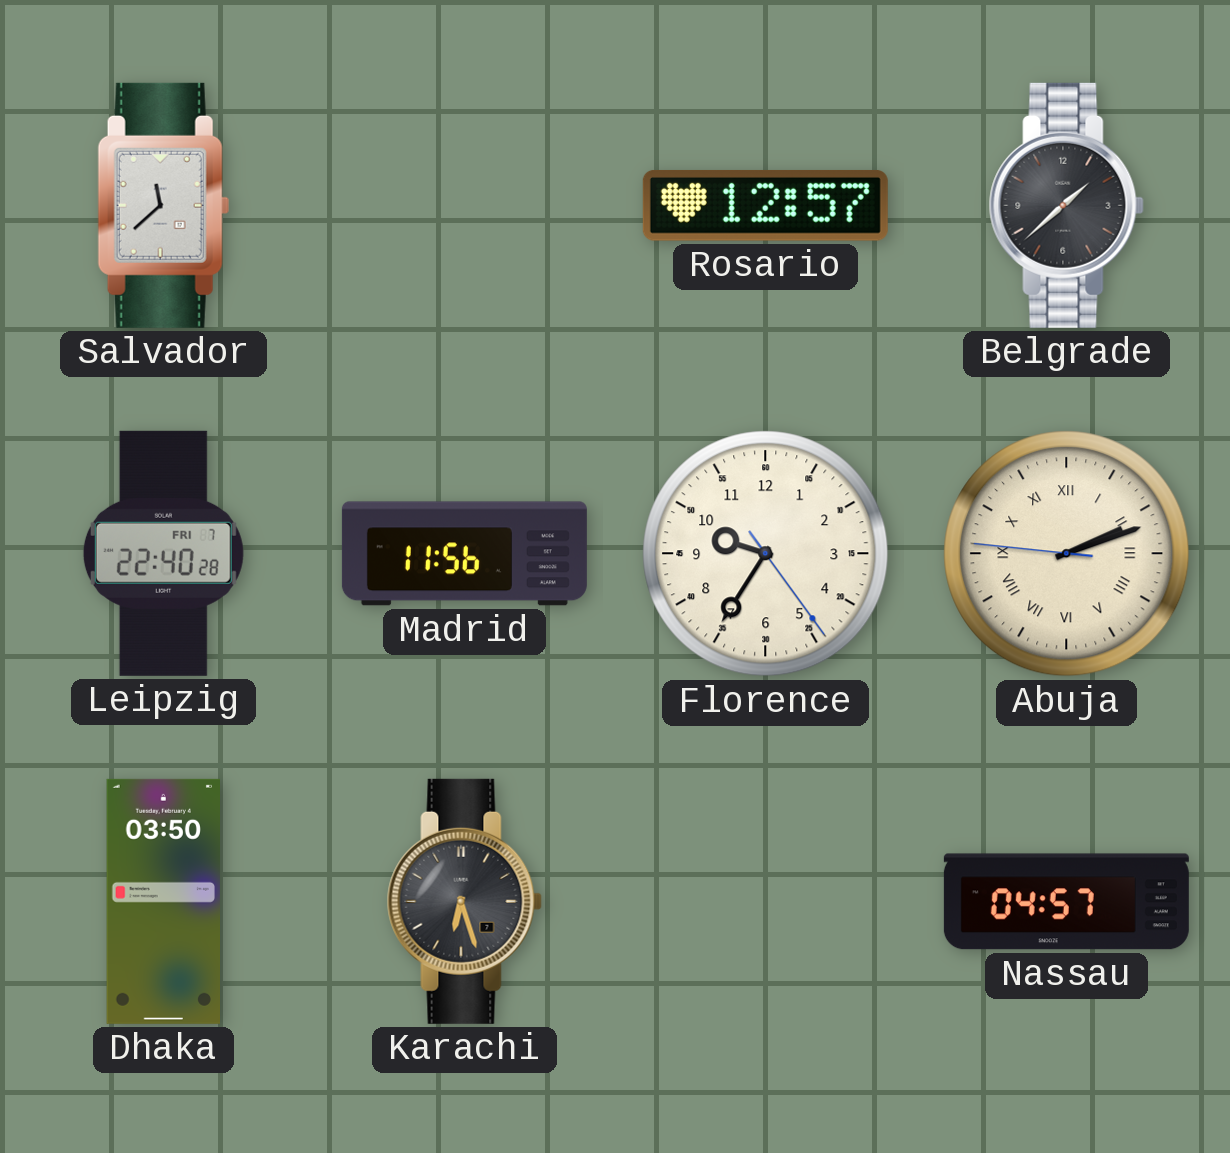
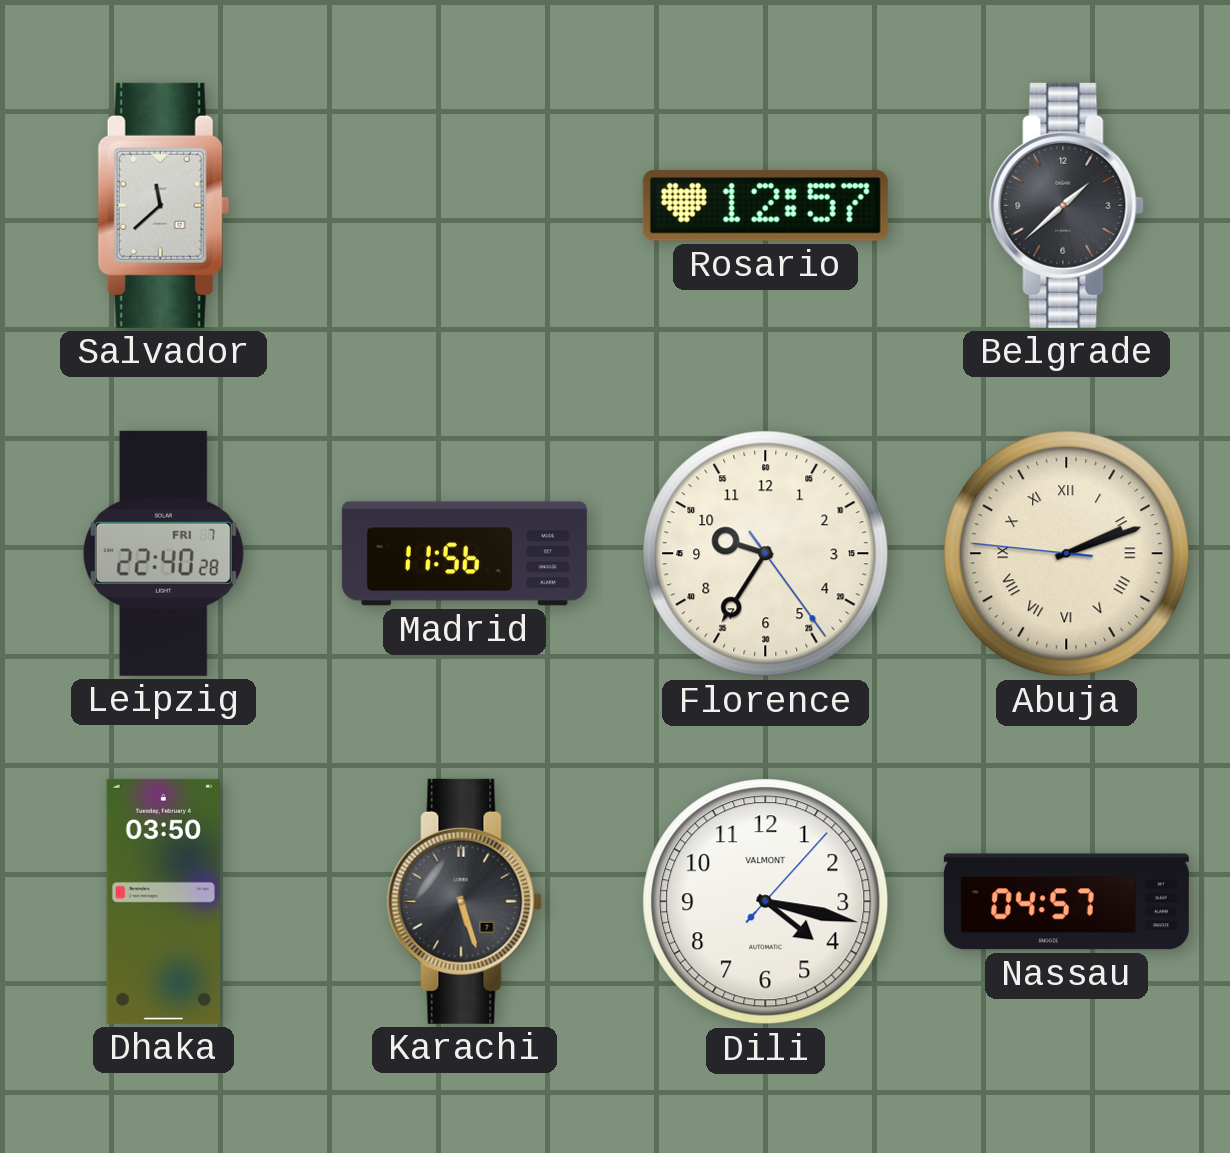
Karachi: 6:27 -> 5:27
Dili: none -> 4:17
